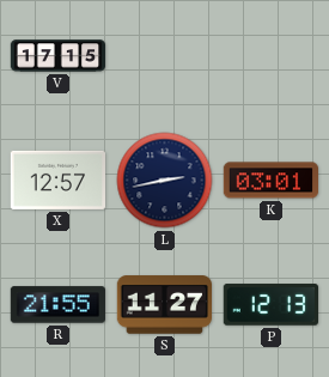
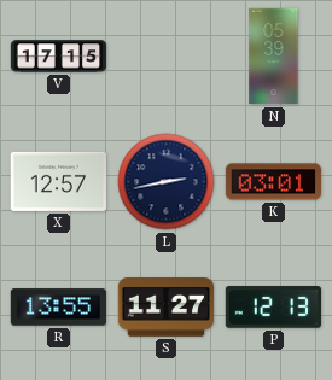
N: none -> 05:39
R: 21:55 -> 13:55
